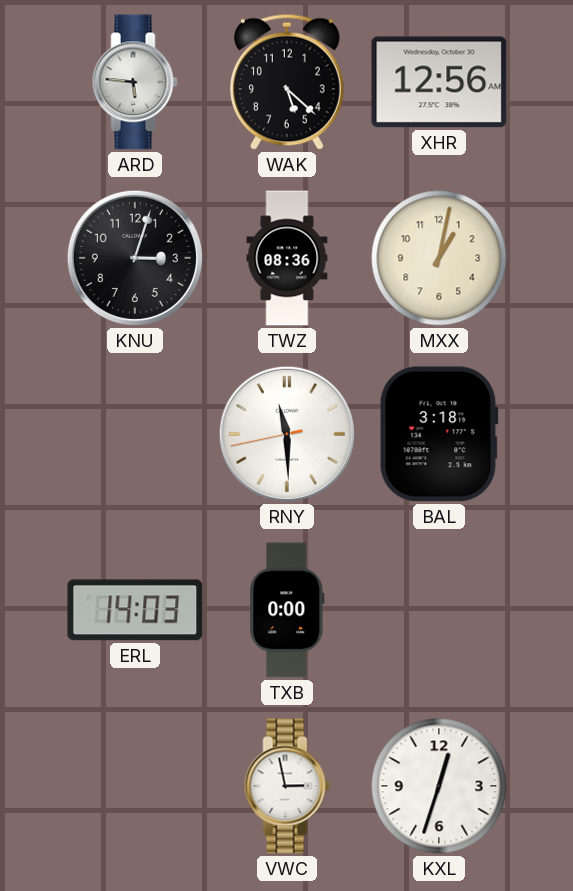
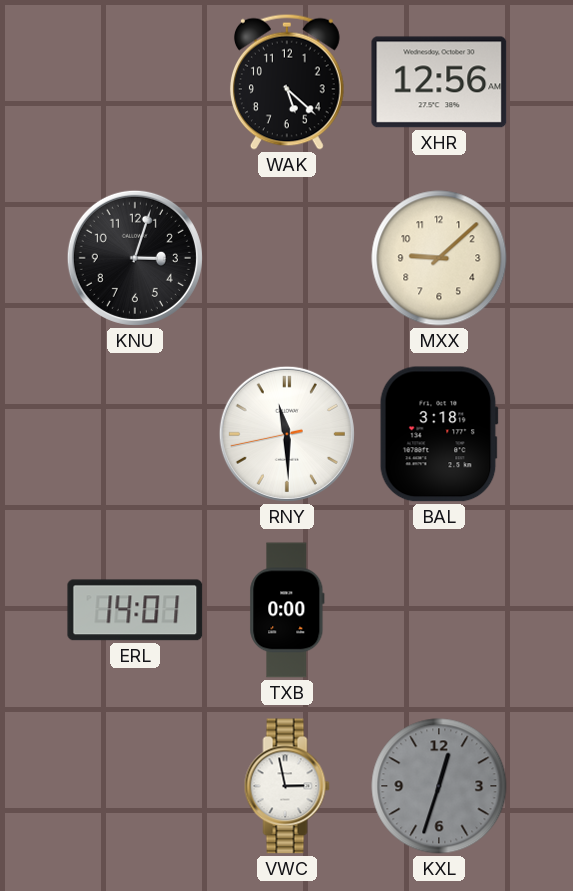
ARD: 5:46 -> none
TWZ: 08:36 -> none
MXX: 1:02 -> 9:08
ERL: 14:03 -> 14:01
KXL dial: white -> grey
